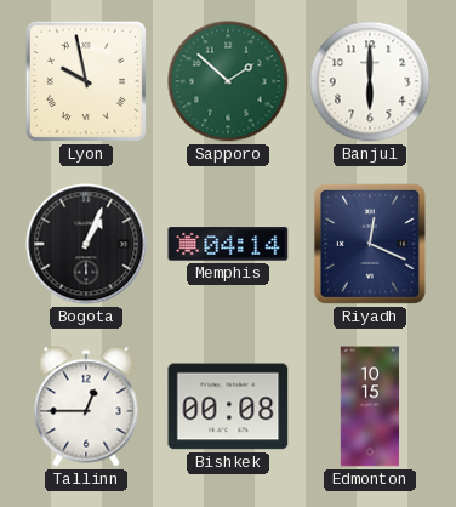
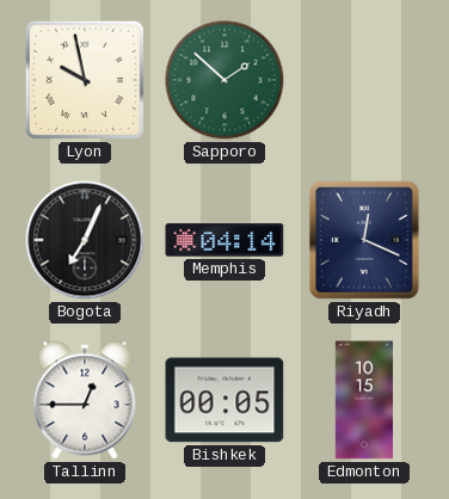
Banjul: 6:00 -> none
Bogota: 1:04 -> 7:04
Bishkek: 00:08 -> 00:05
